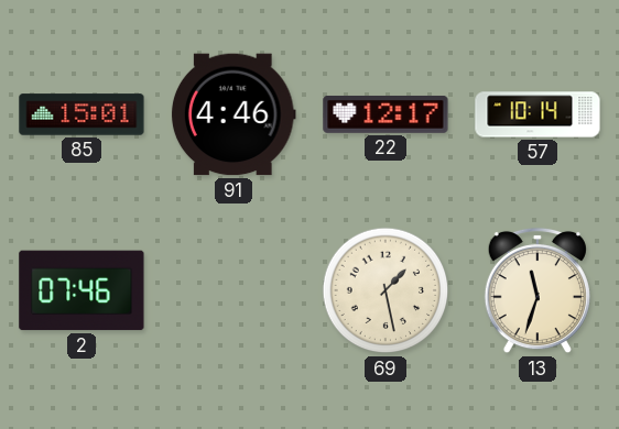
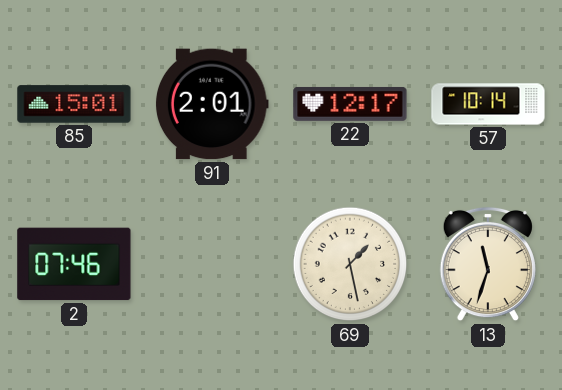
91: 4:46 -> 2:01
